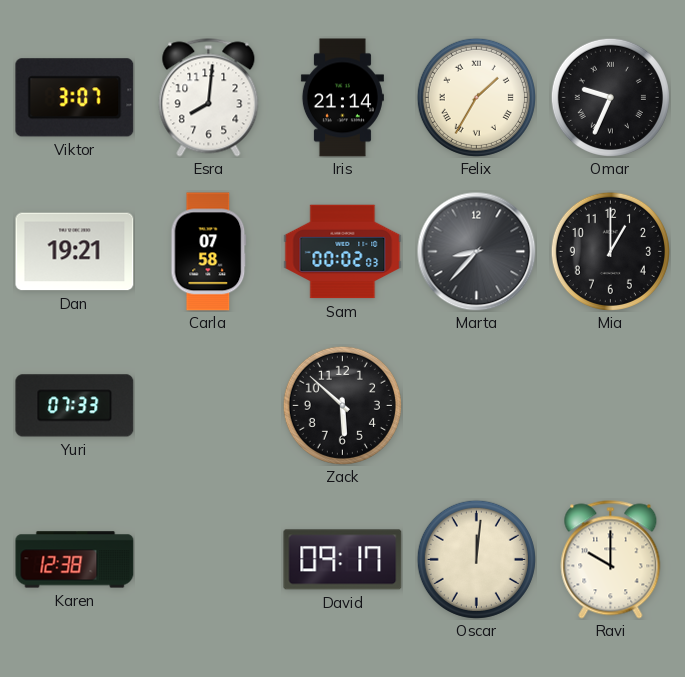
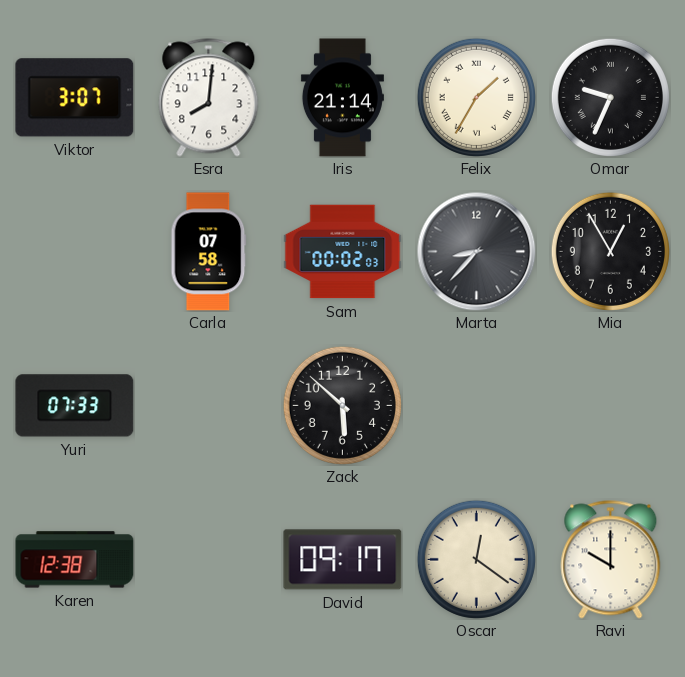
Dan: 19:21 -> none
Mia: 1:00 -> 12:55
Oscar: 12:01 -> 12:21
